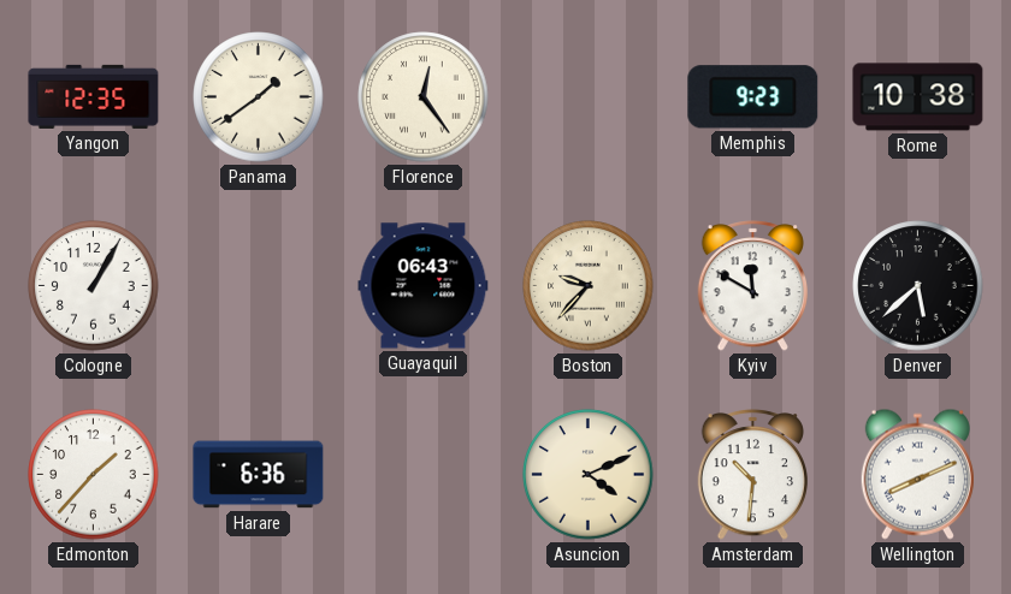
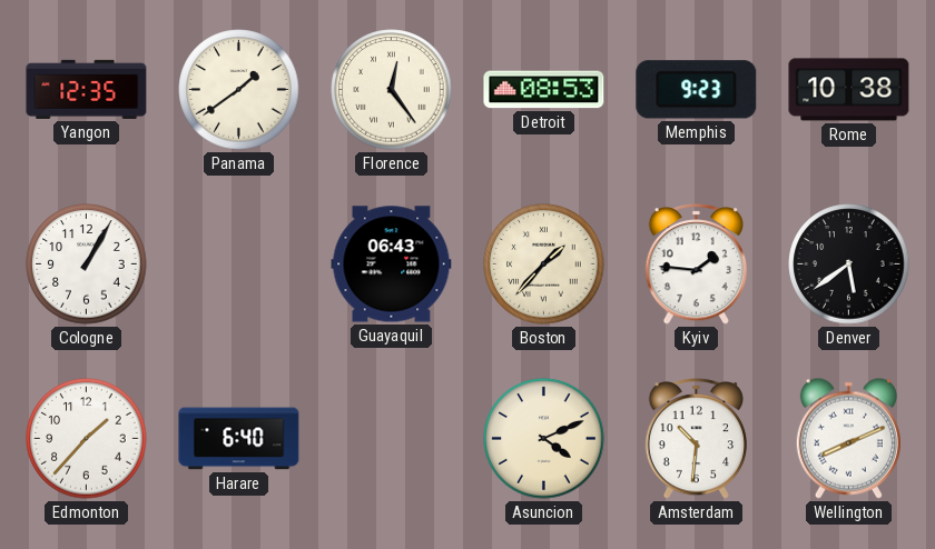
Detroit: none -> 08:53
Boston: 9:37 -> 1:37
Kyiv: 11:50 -> 1:46
Denver: 5:38 -> 5:39
Harare: 6:36 -> 6:40
